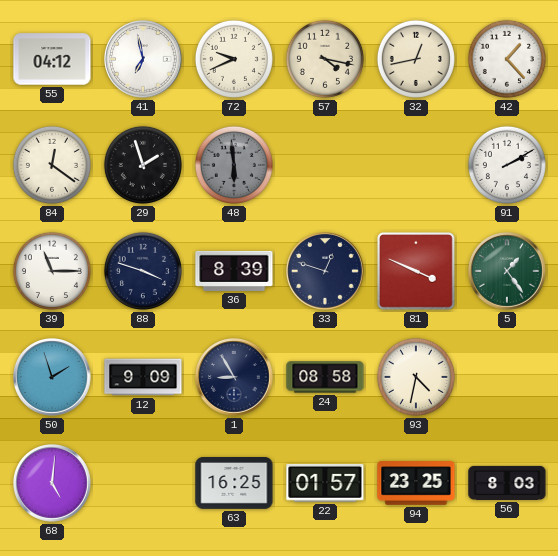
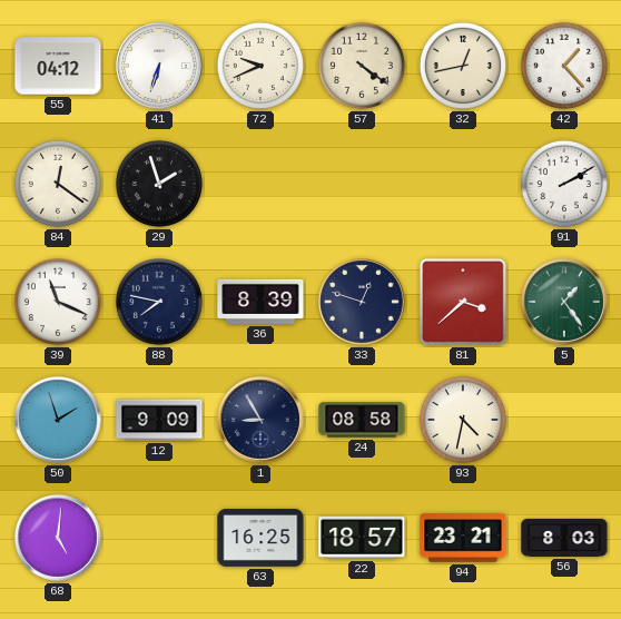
41: 6:58 -> 6:33
57: 4:17 -> 4:21
48: 5:59 -> none
39: 11:15 -> 11:19
88: 3:48 -> 7:47
81: 3:49 -> 3:38
22: 01:57 -> 18:57
94: 23:25 -> 23:21
